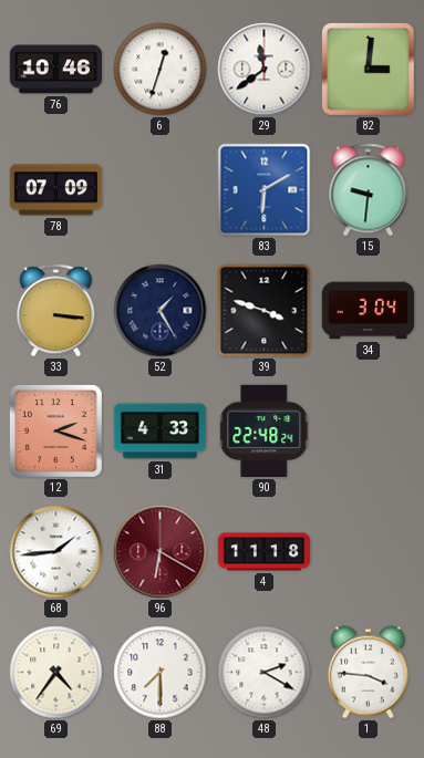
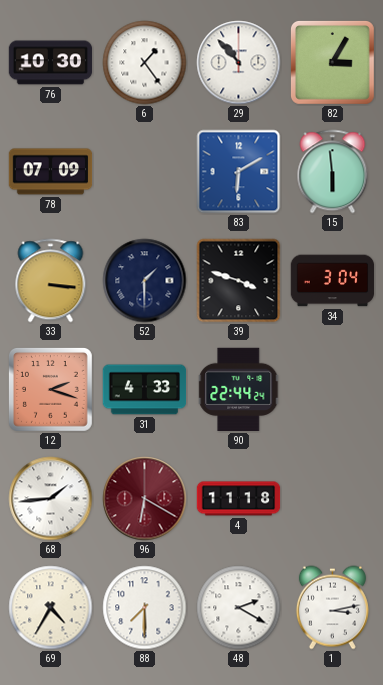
76: 10:46 -> 10:30
6: 12:33 -> 1:24
29: 11:39 -> 10:53
82: 3:01 -> 3:05
15: 9:31 -> 5:59
52: 1:25 -> 1:30
90: 22:48 -> 22:44
69: 4:36 -> 4:35
1: 3:46 -> 3:13
